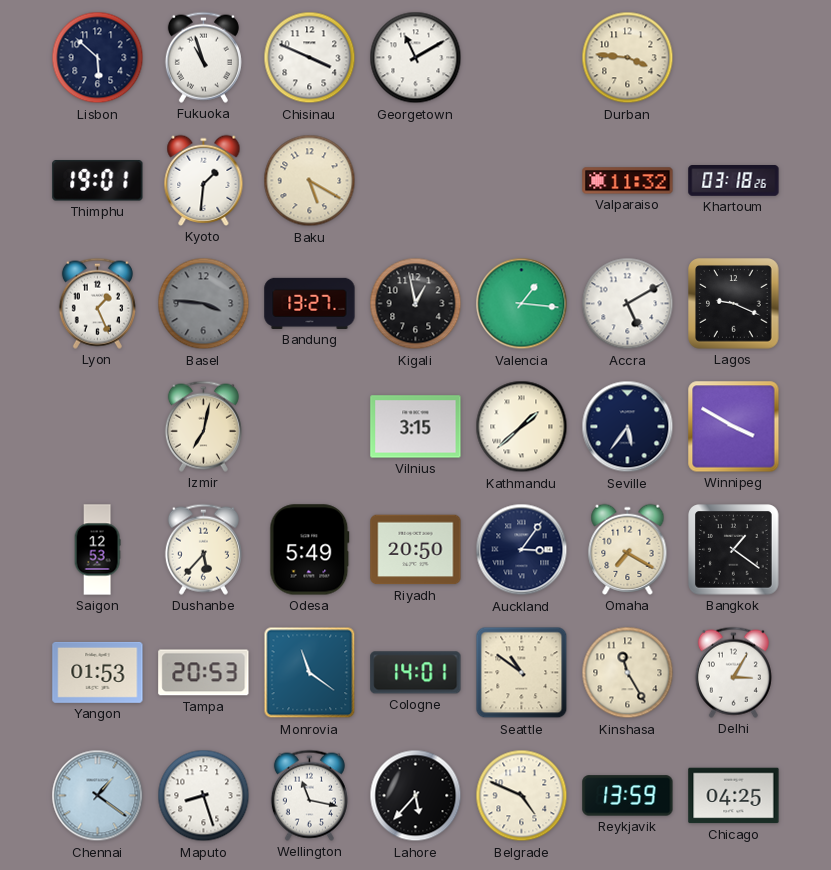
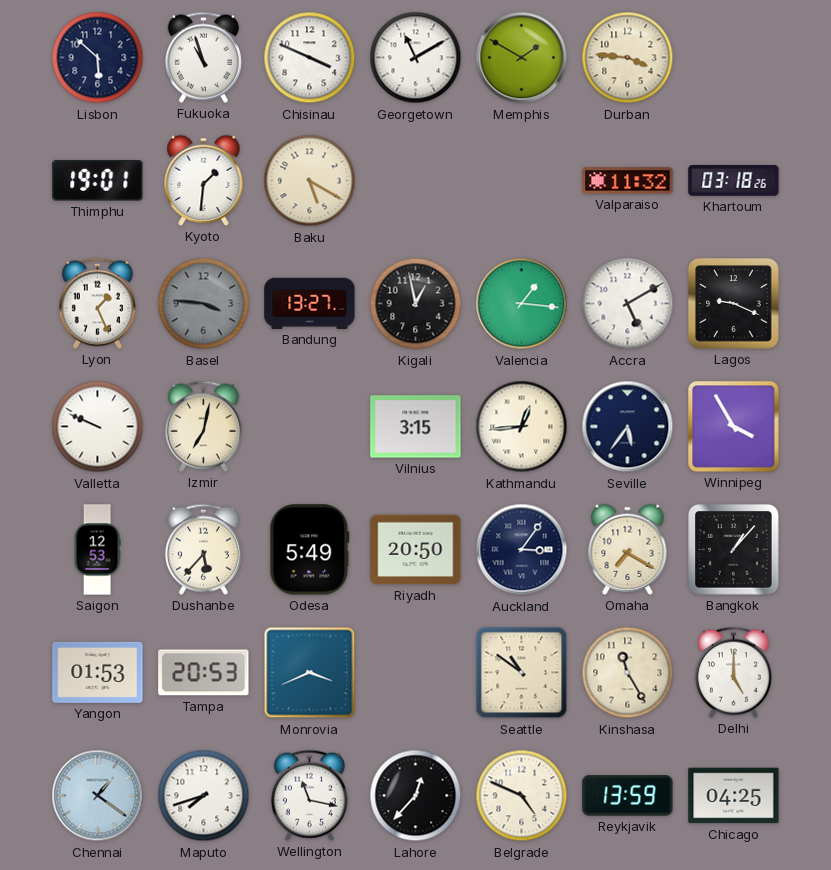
Memphis: none -> 1:50
Valletta: none -> 9:49
Kathmandu: 1:38 -> 12:44
Winnipeg: 3:50 -> 3:55
Bangkok: 1:21 -> 1:07
Monrovia: 11:21 -> 3:41
Cologne: 14:01 -> none
Delhi: 3:05 -> 5:00
Maputo: 8:27 -> 7:42
Lahore: 5:37 -> 12:37
